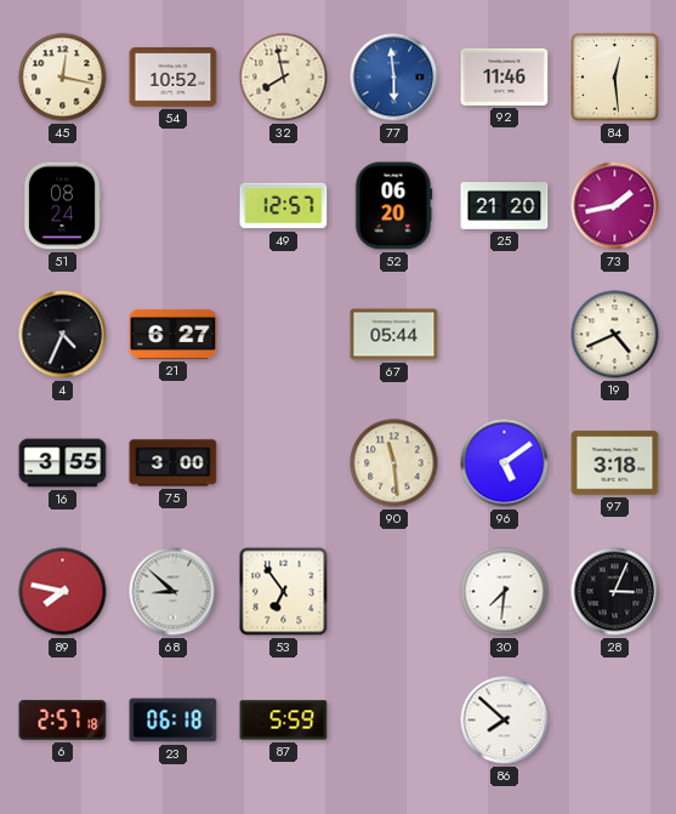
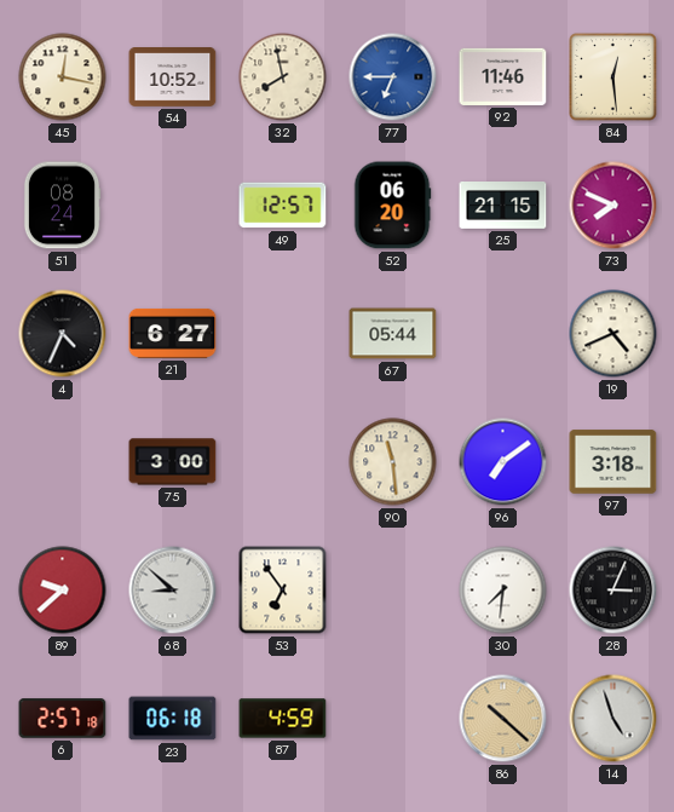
77: 5:59 -> 6:45
25: 21:20 -> 21:15
73: 1:43 -> 7:49
16: 3:55 -> none
96: 5:09 -> 7:09
89: 7:47 -> 9:38
87: 5:59 -> 4:59
86: 7:52 -> 10:22
86 dial: white -> champagne
14: none -> 4:57
